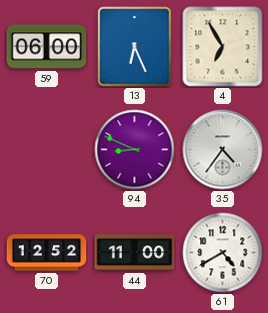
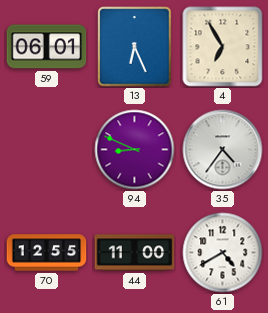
59: 06:00 -> 06:01
70: 12:52 -> 12:55
